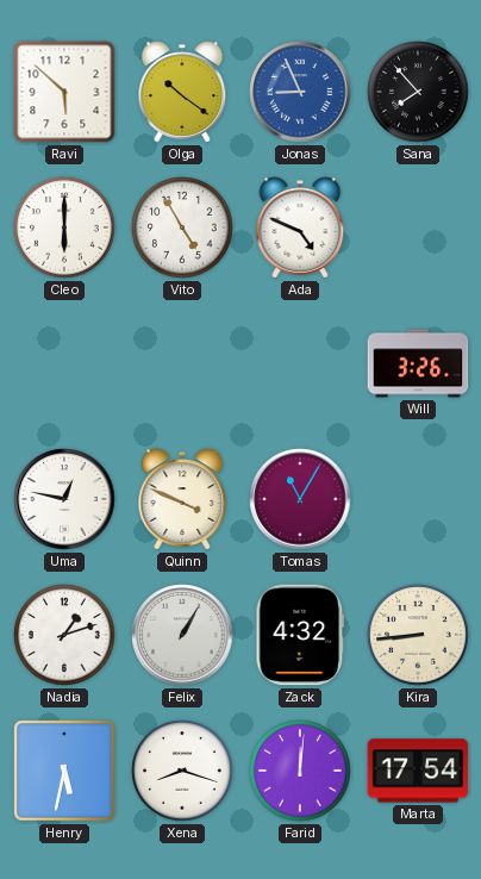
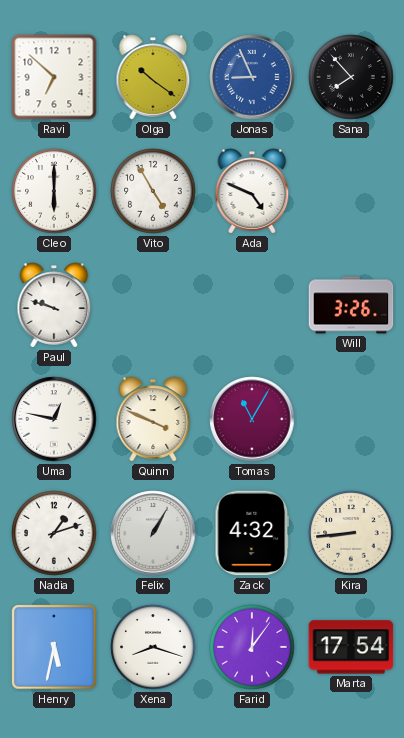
Ravi: 5:52 -> 6:52
Paul: none -> 9:48
Farid: 12:01 -> 12:06
